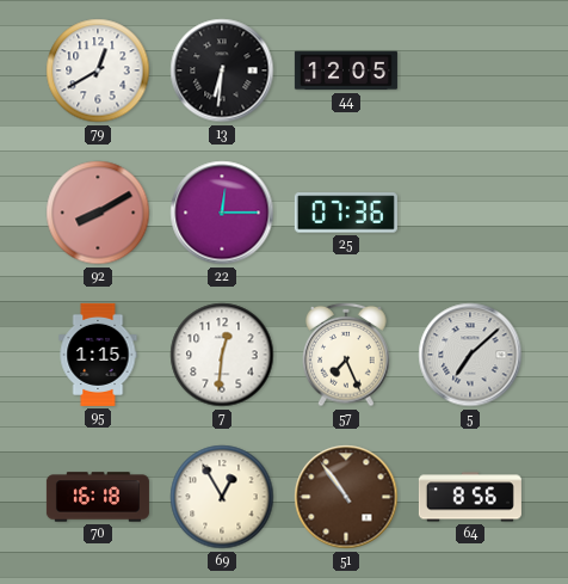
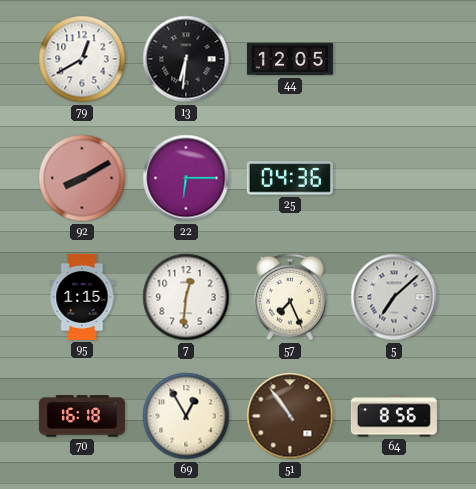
22: 12:15 -> 6:15
25: 07:36 -> 04:36
